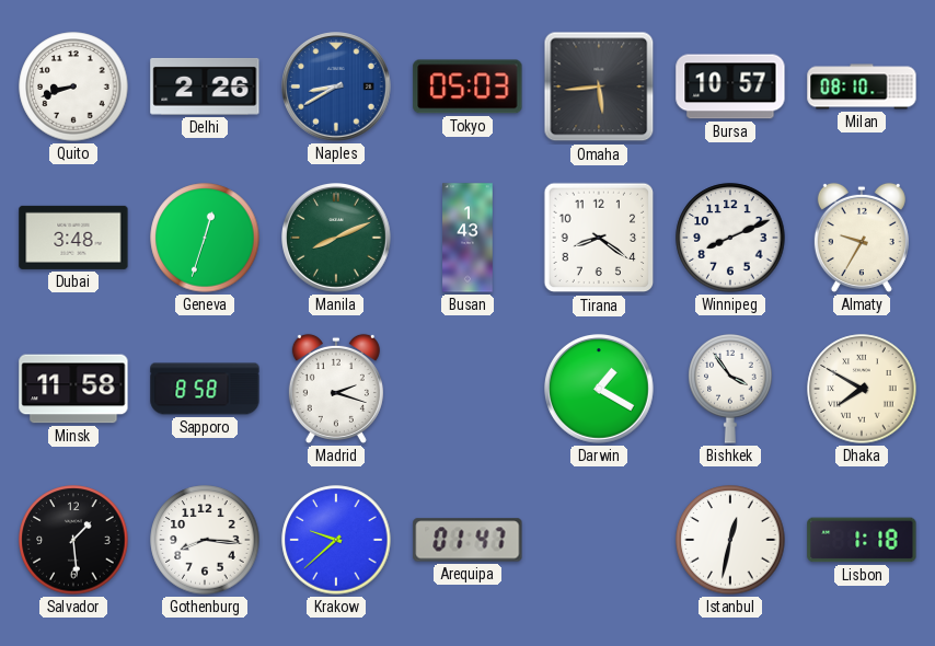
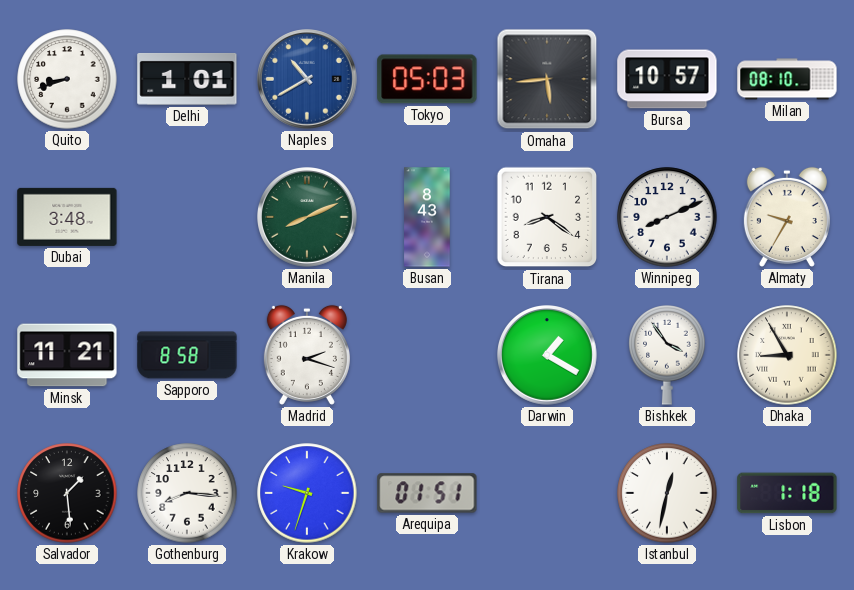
Delhi: 2:26 -> 1:01
Naples: 8:40 -> 10:40
Geneva: 12:33 -> none
Busan: 1:43 -> 8:43
Minsk: 11:58 -> 11:21
Dhaka: 7:50 -> 8:55
Krakow: 9:38 -> 9:33
Arequipa: 01:47 -> 01:51
